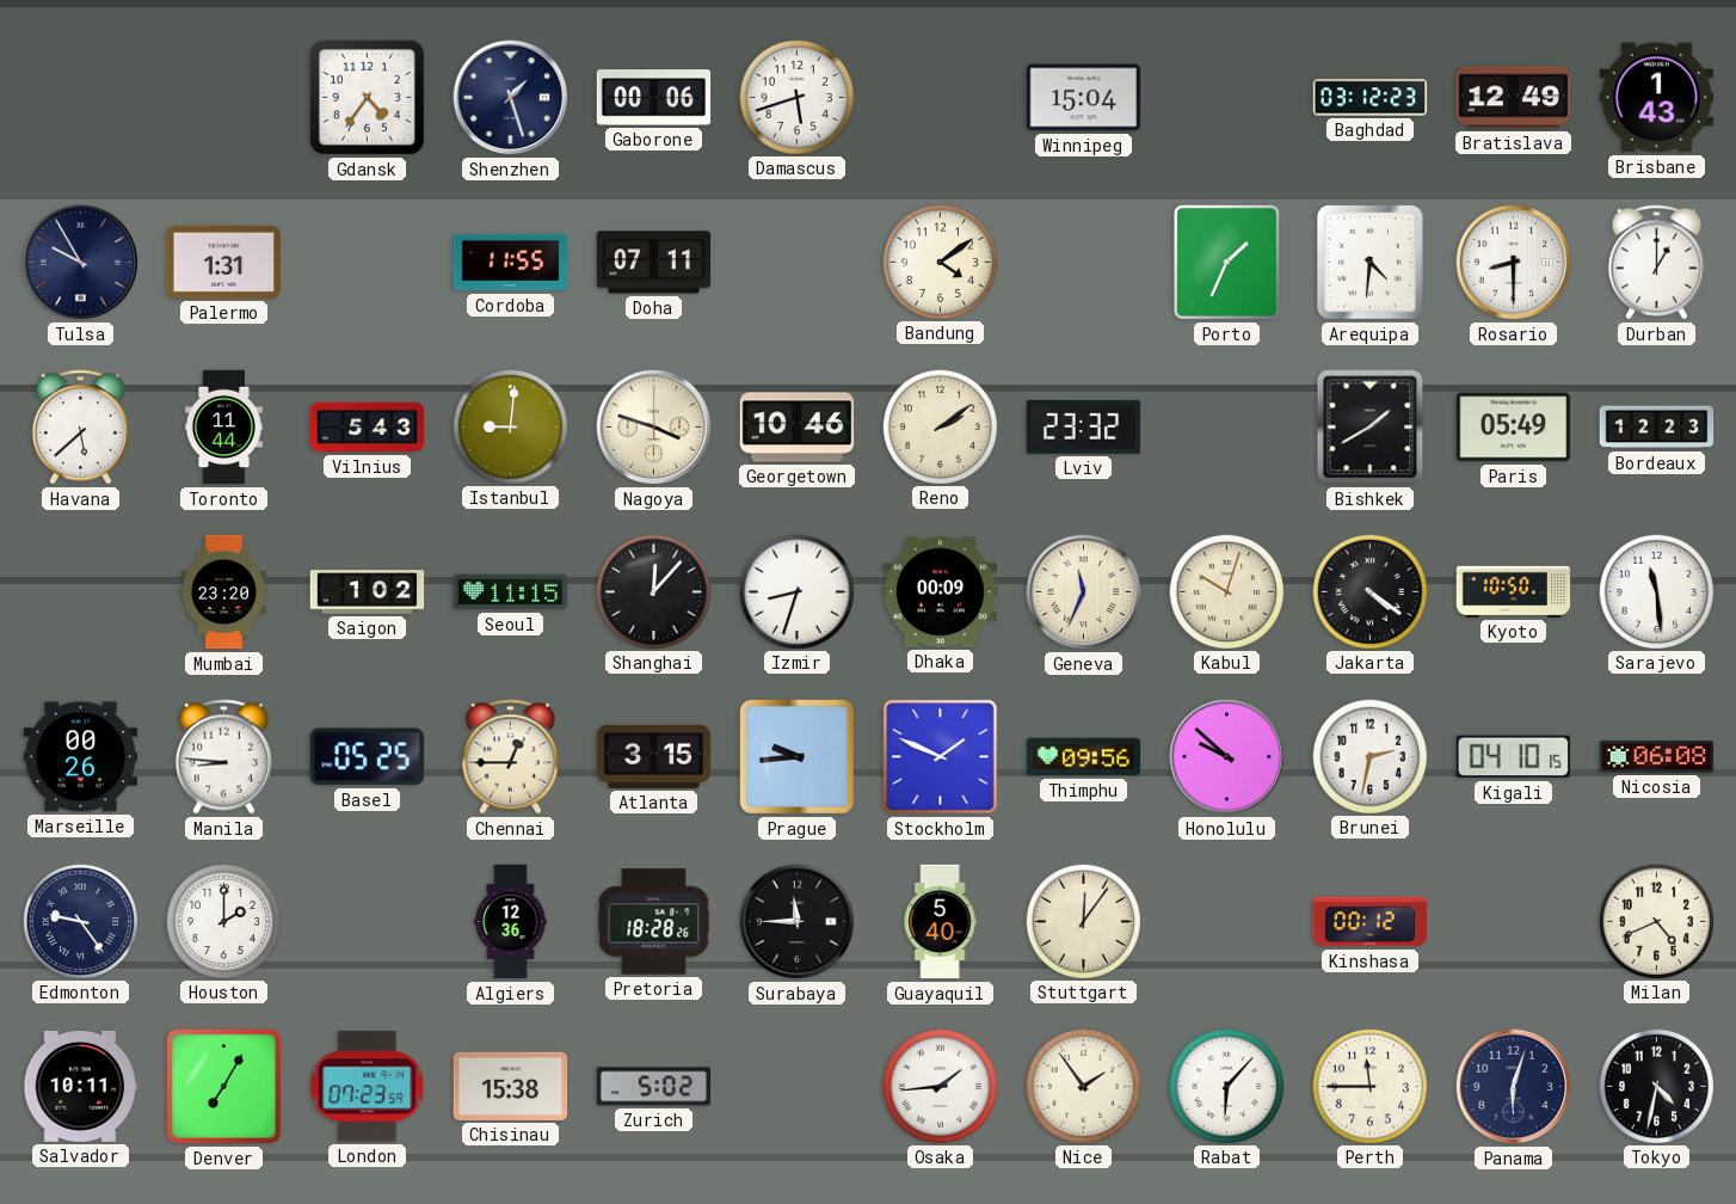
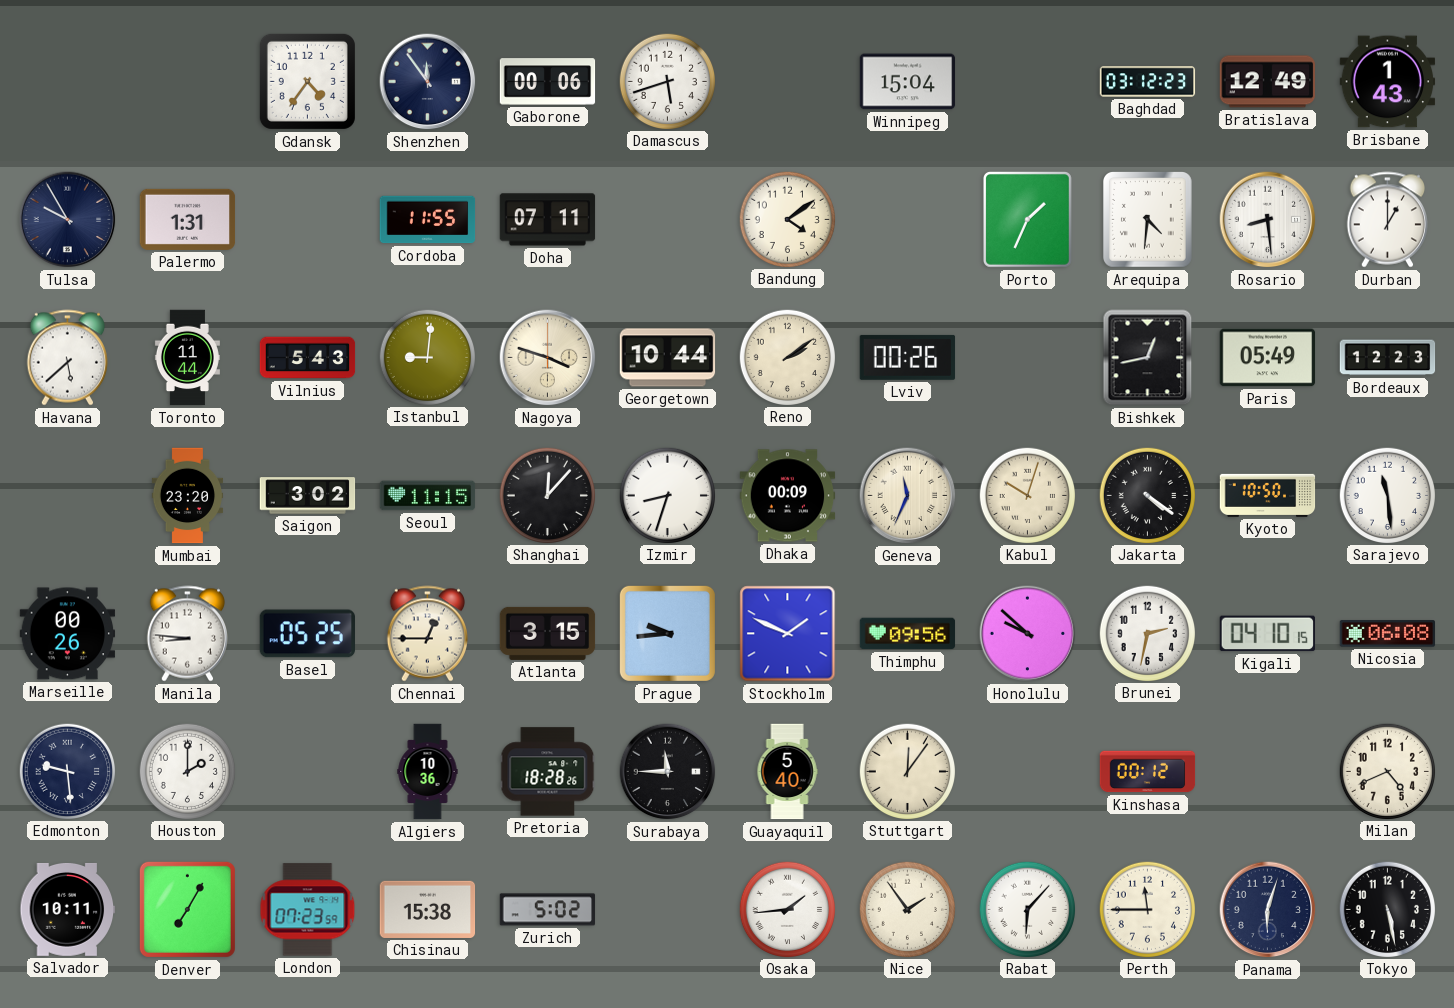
Shenzhen: 1:27 -> 11:54
Rosario: 8:30 -> 8:29
Georgetown: 10:46 -> 10:44
Lviv: 23:32 -> 00:26
Bishkek: 1:40 -> 12:43
Saigon: 1:02 -> 3:02
Edmonton: 9:24 -> 9:29
Algiers: 12:36 -> 10:36
Tokyo: 4:32 -> 5:28
